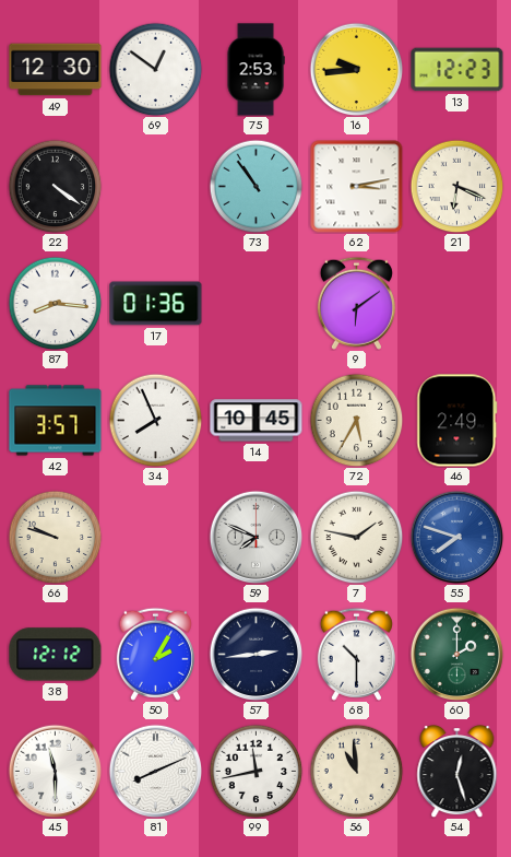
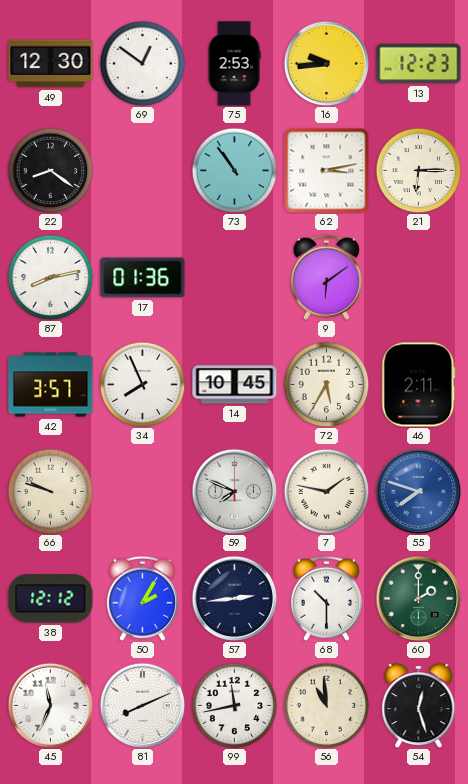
22: 4:21 -> 8:21
21: 6:19 -> 6:15
87: 8:16 -> 8:13
46: 2:49 -> 2:11
45: 11:30 -> 11:34
